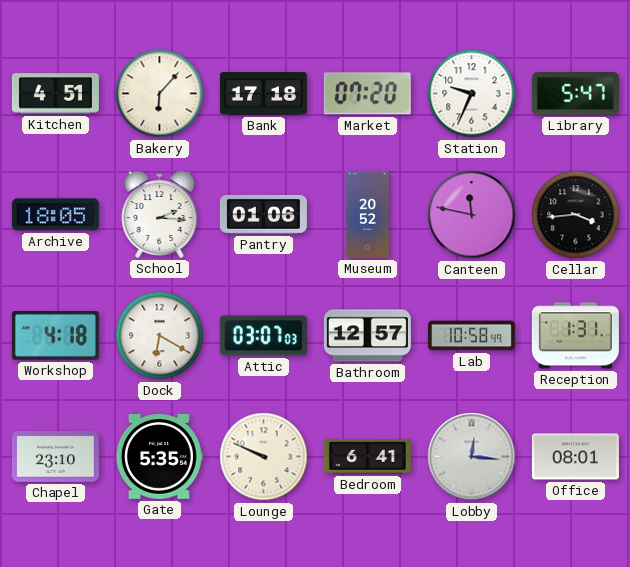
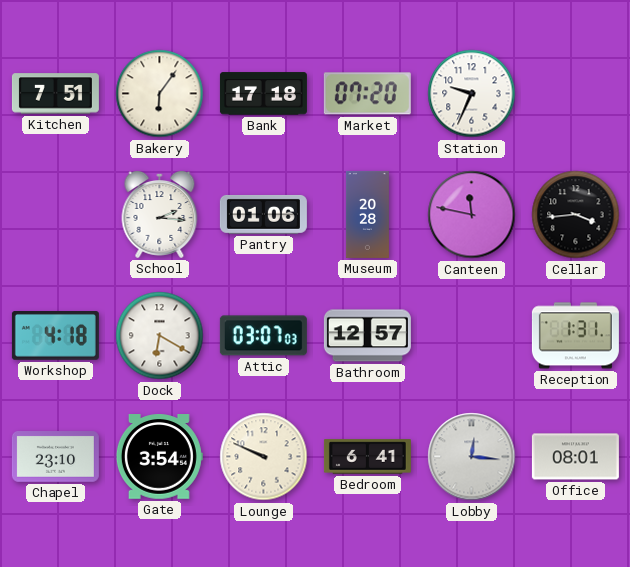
Kitchen: 4:51 -> 7:51
Bakery: 6:07 -> 6:06
Library: 5:47 -> none
Archive: 18:05 -> none
Museum: 20:52 -> 20:28
Lab: 10:58 -> none
Gate: 5:35 -> 3:54
